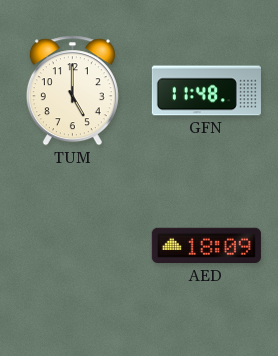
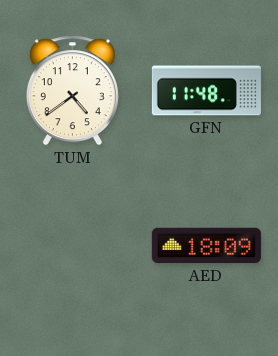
TUM: 5:00 -> 4:39
